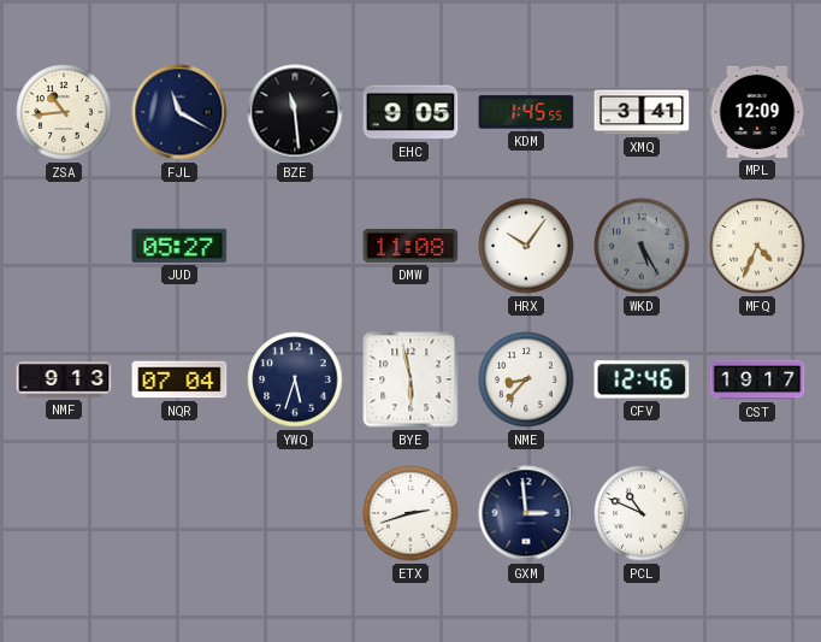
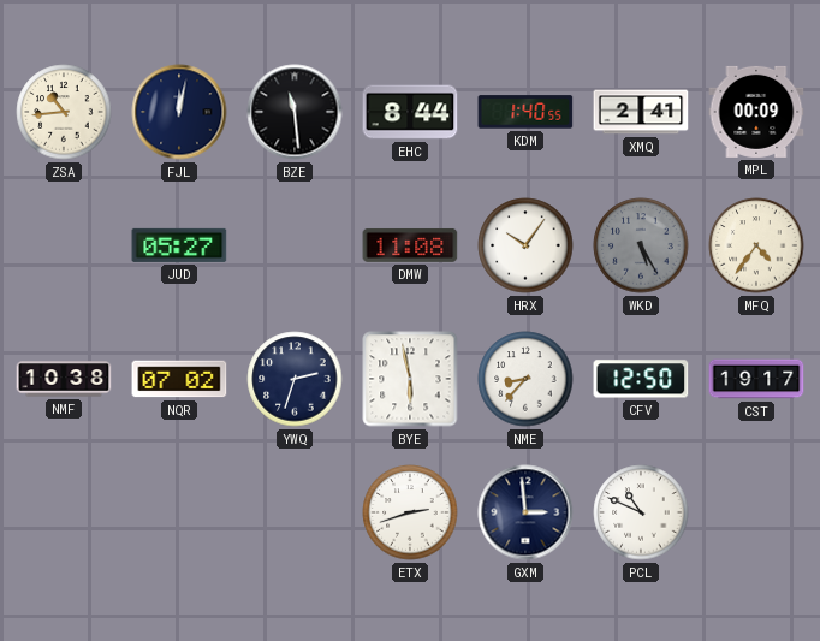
FJL: 11:20 -> 12:02
EHC: 9:05 -> 8:44
KDM: 1:45 -> 1:40
XMQ: 3:41 -> 2:41
MPL: 12:09 -> 00:09
MFQ: 4:34 -> 4:36
NMF: 9:13 -> 10:38
NQR: 07:04 -> 07:02
YWQ: 5:33 -> 2:33
CFV: 12:46 -> 12:50
